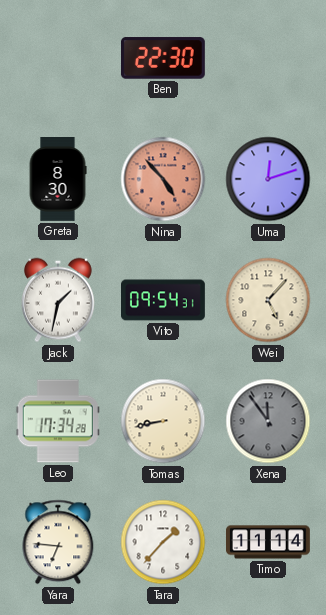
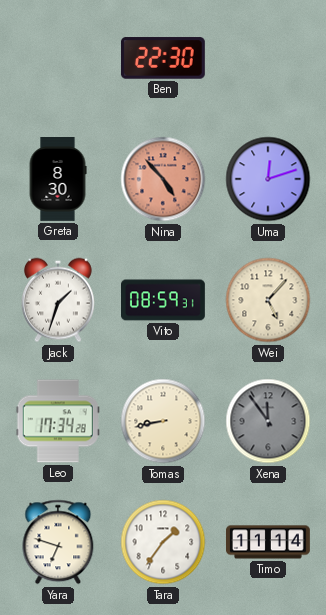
Jack: 1:32 -> 1:33
Vito: 09:54 -> 08:59
Yara: 6:46 -> 6:48
Tara: 1:37 -> 1:36
